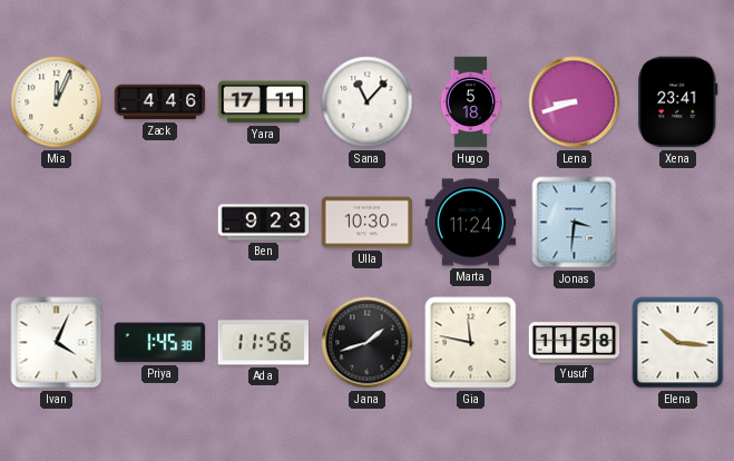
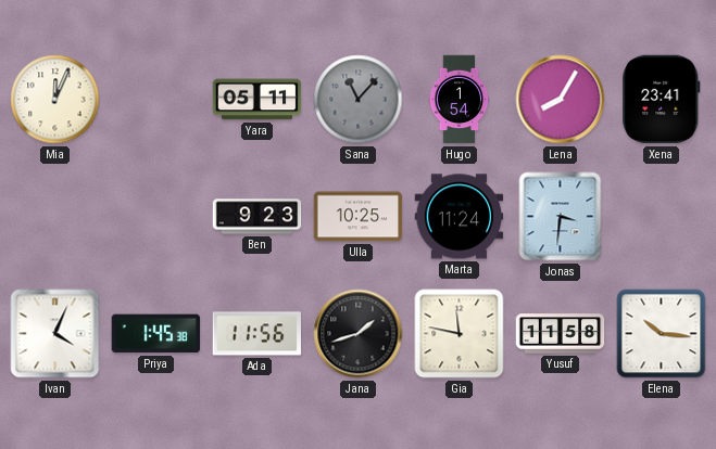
Zack: 4:46 -> none
Yara: 17:11 -> 05:11
Sana dial: white -> grey
Hugo: 5:18 -> 1:54
Lena: 8:42 -> 8:05
Ulla: 10:30 -> 10:25
